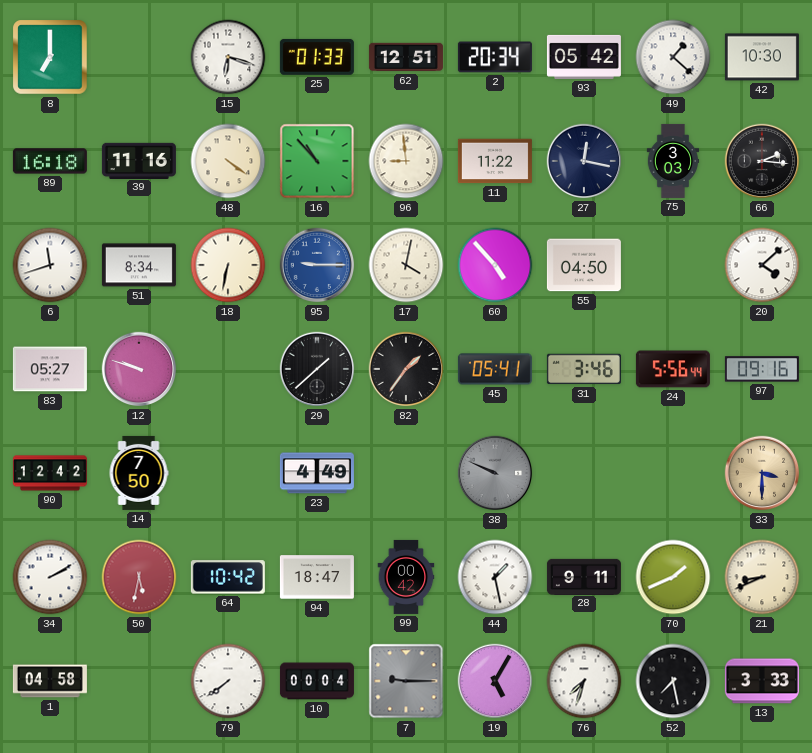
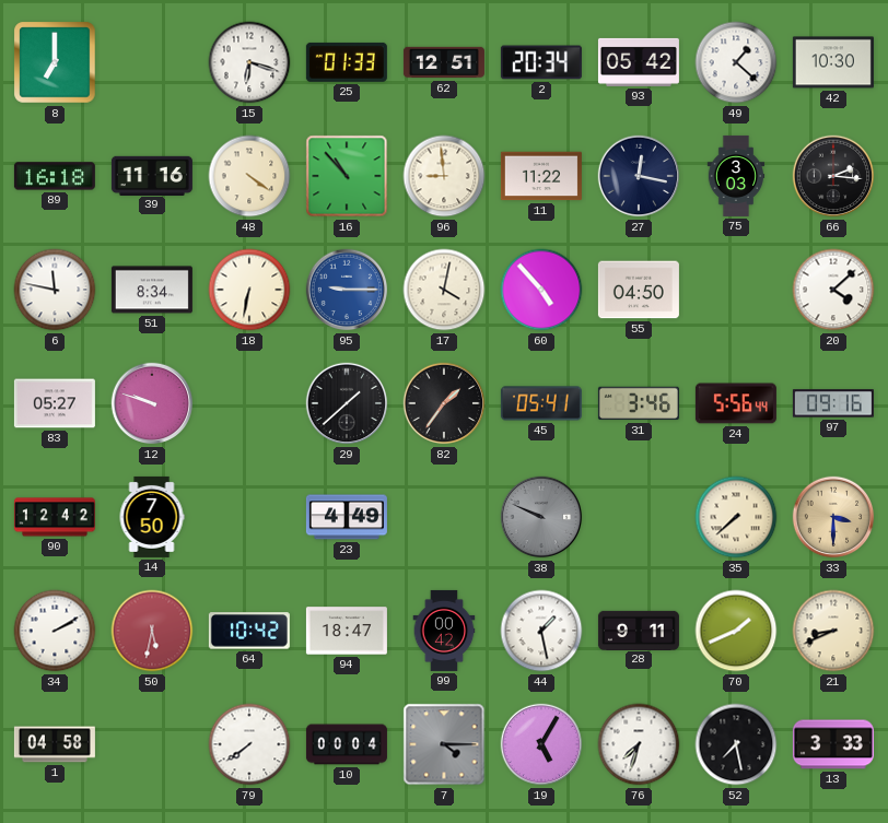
6: 11:42 -> 11:47
35: none -> 7:38
7: 9:15 -> 4:15
